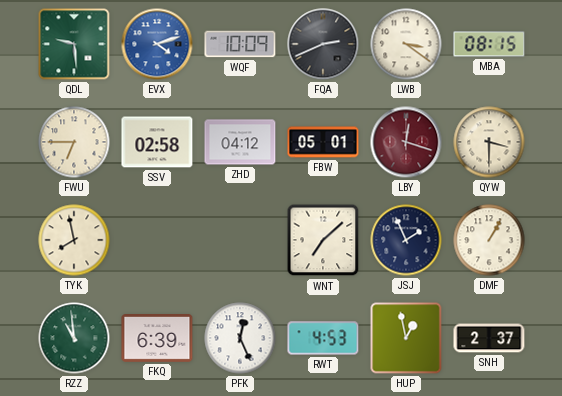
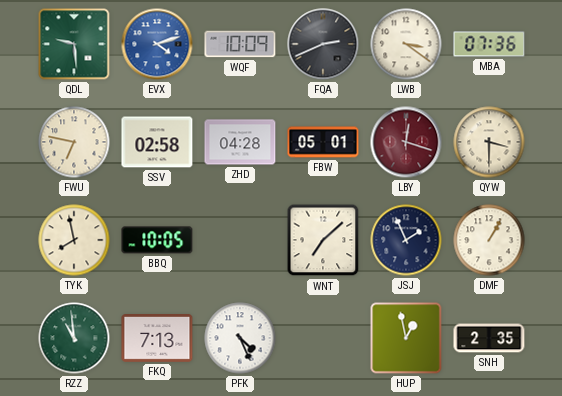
MBA: 08:15 -> 07:36
FWU: 6:45 -> 6:47
ZHD: 04:12 -> 04:28
BBQ: none -> 10:05
FKQ: 6:39 -> 7:13
PFK: 12:26 -> 4:26
RWT: 4:53 -> none
SNH: 2:37 -> 2:35
